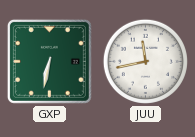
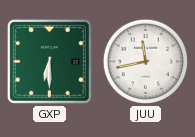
GXP: 6:32 -> 6:30
